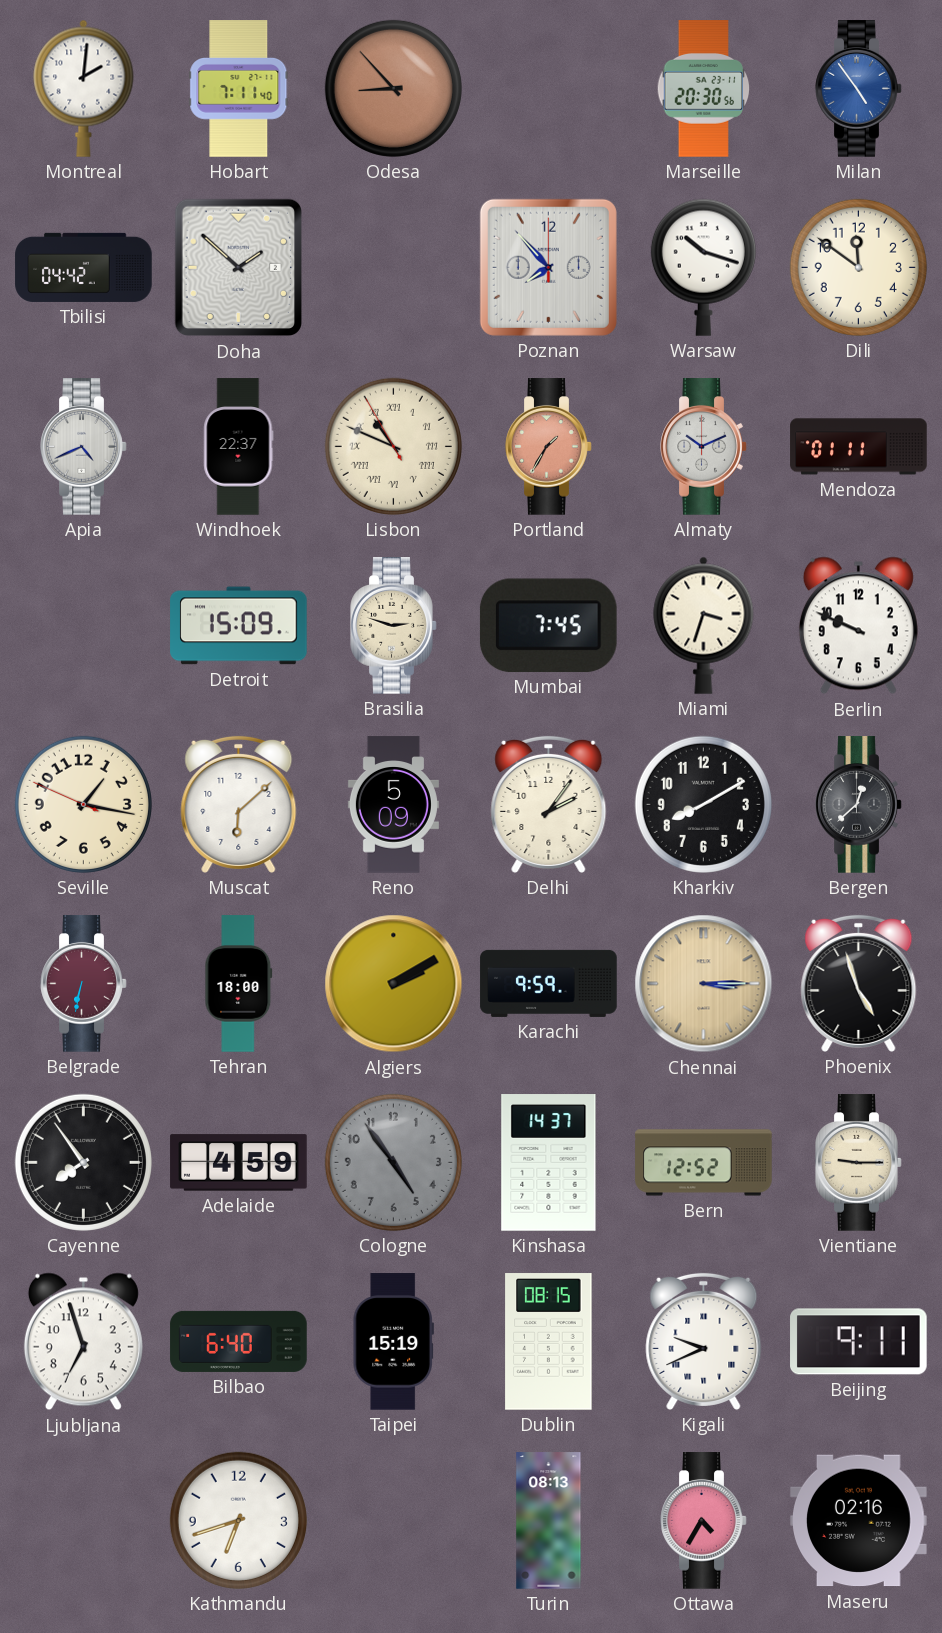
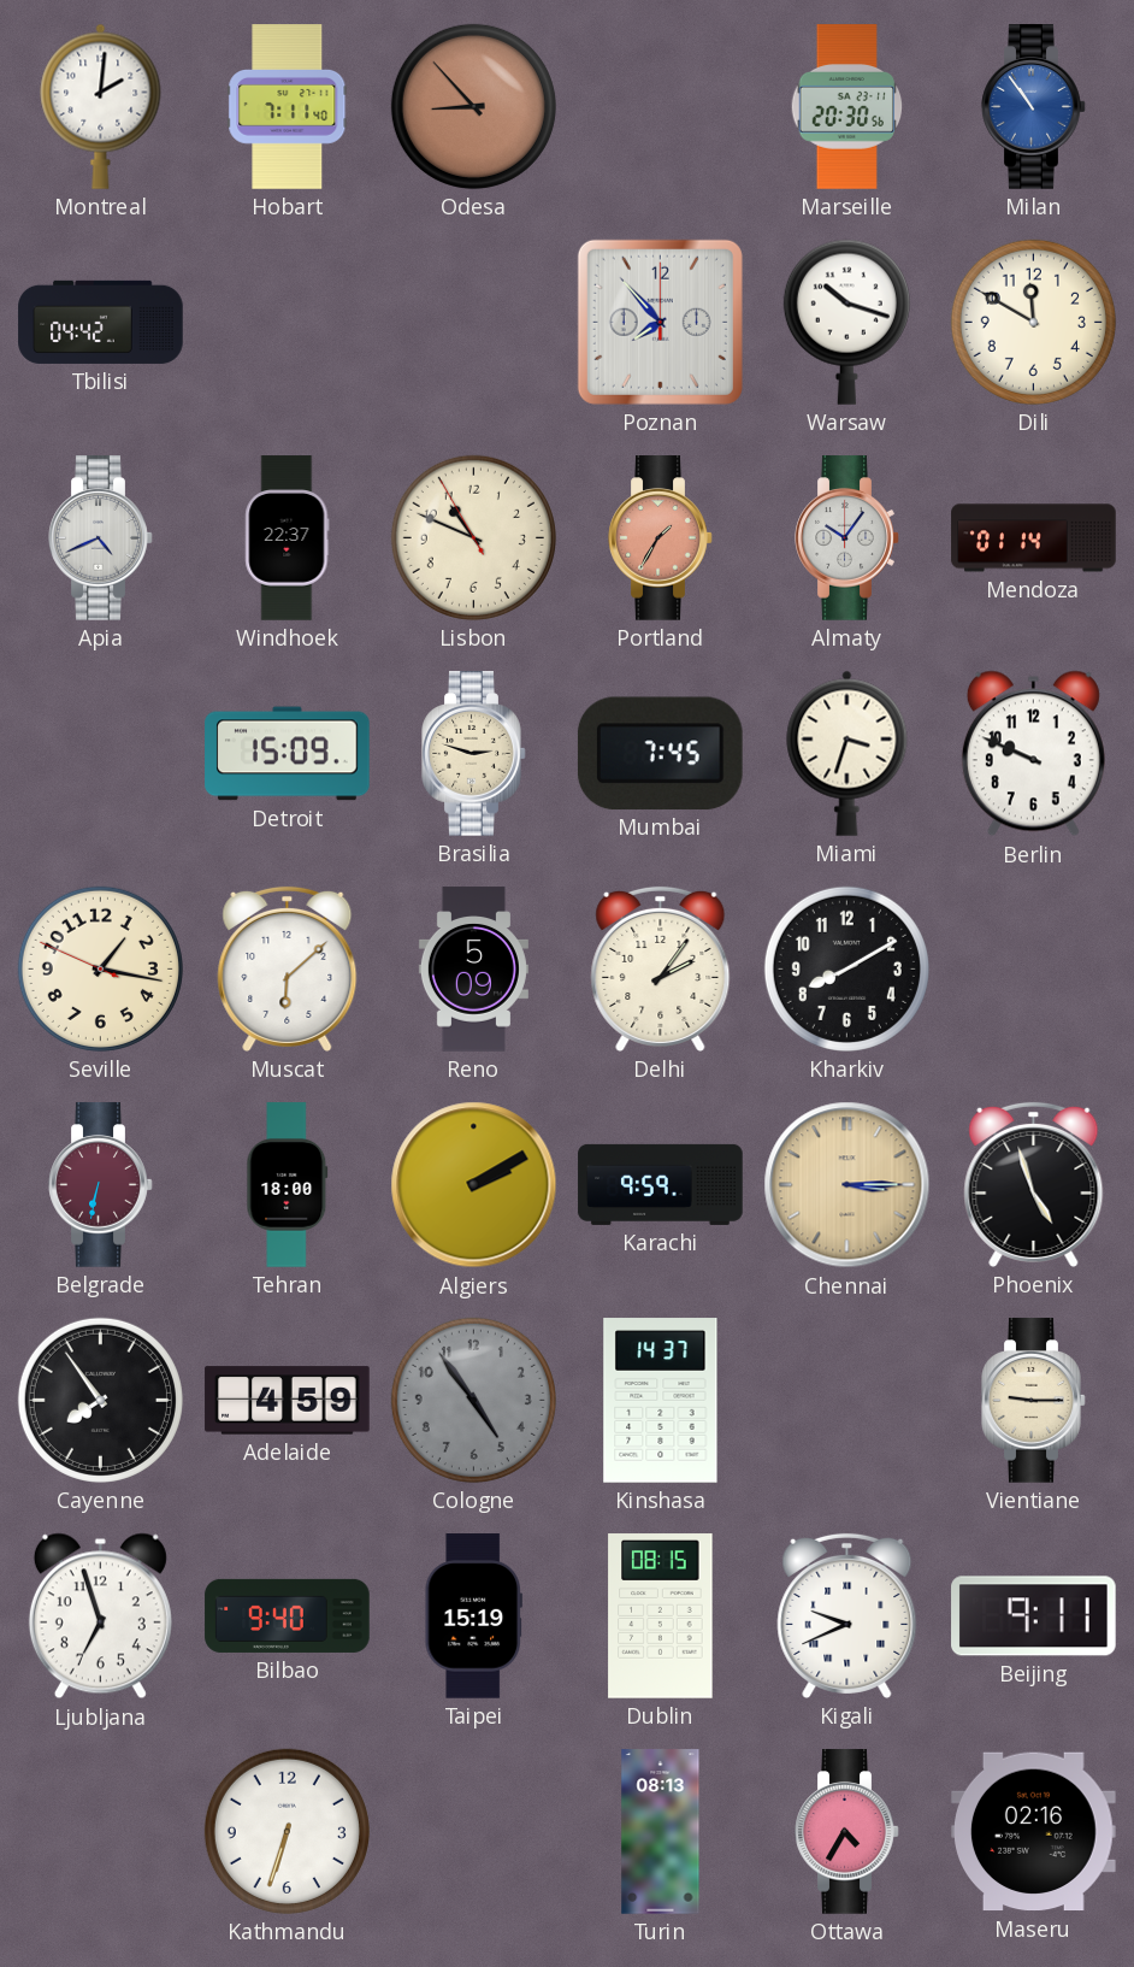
Milan: 4:54 -> 10:54
Doha: 1:52 -> none
Dili: 11:51 -> 11:50
Lisbon numerals: Roman -> Arabic
Almaty: 10:11 -> 10:06
Mendoza: 01:11 -> 01:14
Bergen: 12:38 -> none
Bern: 12:52 -> none
Bilbao: 6:40 -> 9:40
Kathmandu: 6:42 -> 6:33
